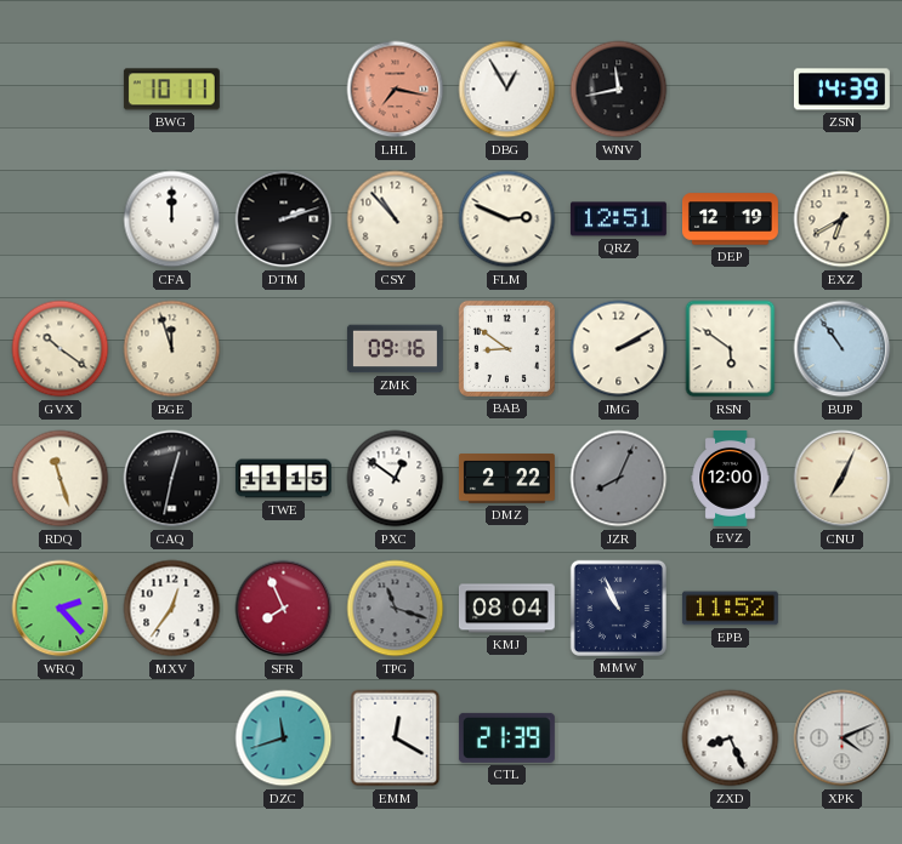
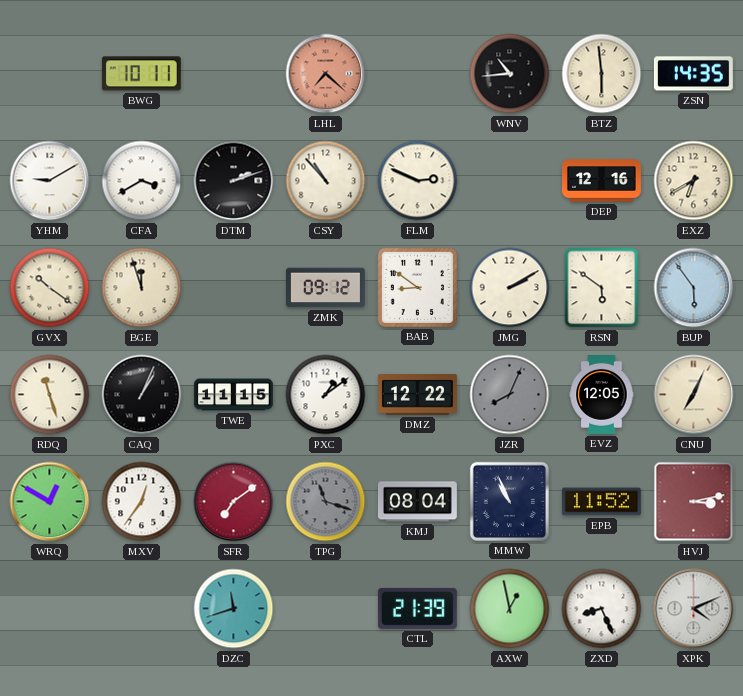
LHL: 7:17 -> 7:22
DBG: 12:55 -> none
WNV: 11:43 -> 10:44
BTZ: none -> 5:59
ZSN: 14:39 -> 14:35
YHM: none -> 9:10
CFA: 12:00 -> 3:40
QRZ: 12:51 -> none
DEP: 12:19 -> 12:16
ZMK: 09:16 -> 09:12
BUP: 10:54 -> 5:54
CAQ: 12:32 -> 1:04
PXC: 12:51 -> 1:09
DMZ: 2:22 -> 12:22
EVZ: 12:00 -> 12:05
WRQ: 2:23 -> 12:50
SFR: 7:56 -> 7:09
HVJ: none -> 3:13
EMM: 12:20 -> none
AXW: none -> 12:58
